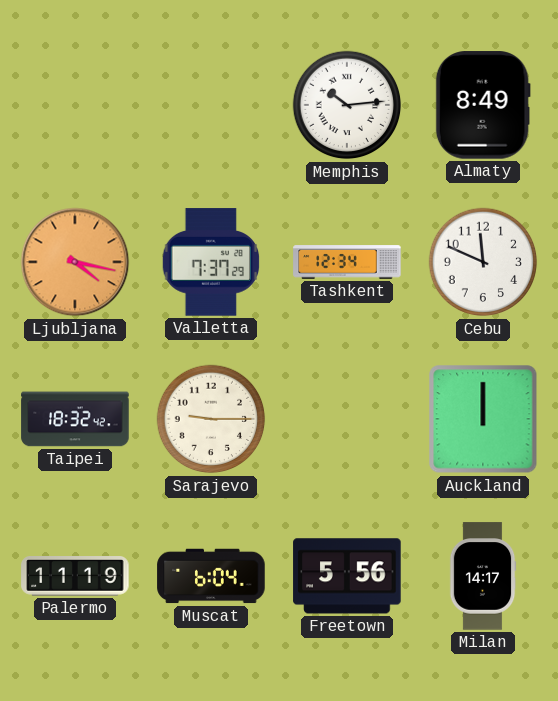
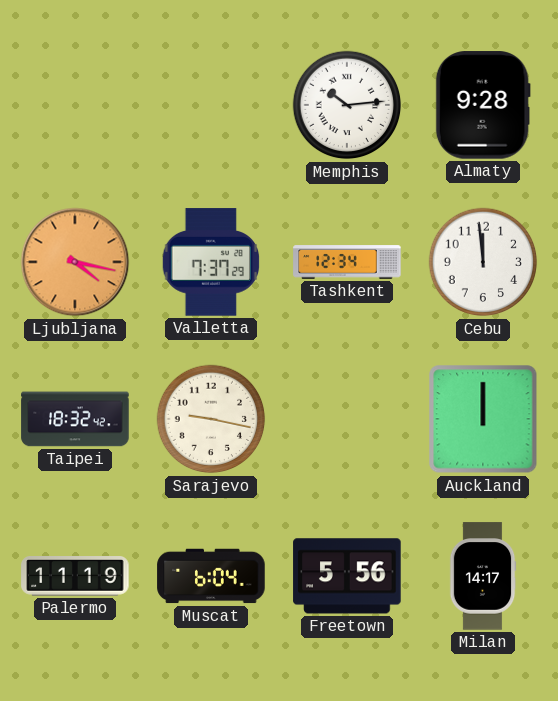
Almaty: 8:49 -> 9:28
Cebu: 11:49 -> 11:59
Sarajevo: 9:15 -> 9:17
